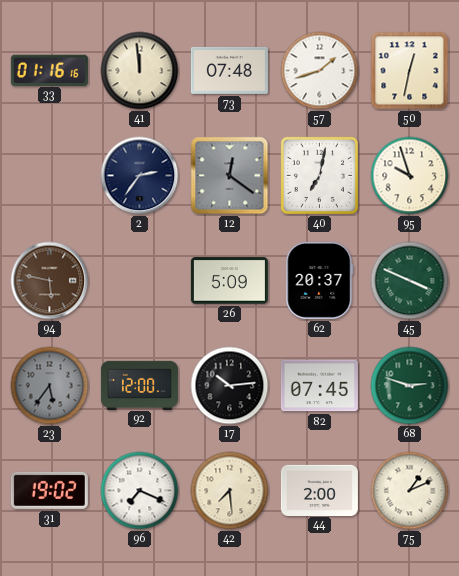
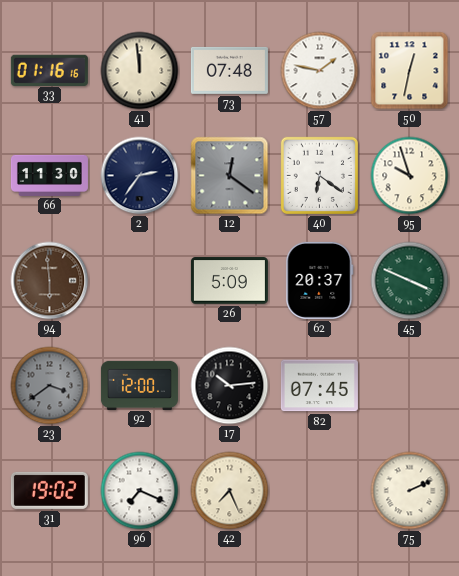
57: 1:42 -> 1:47
66: none -> 11:30
40: 7:02 -> 6:21
94: 5:47 -> 5:59
23: 5:36 -> 3:39
68: 2:48 -> none
42: 7:29 -> 7:26
44: 2:00 -> none
75: 1:11 -> 2:11
